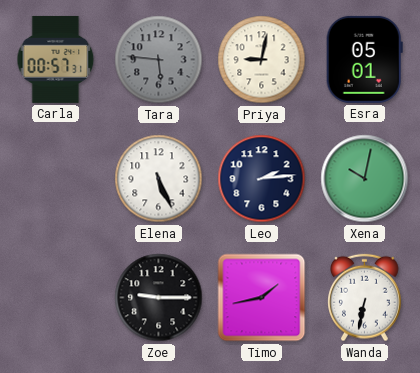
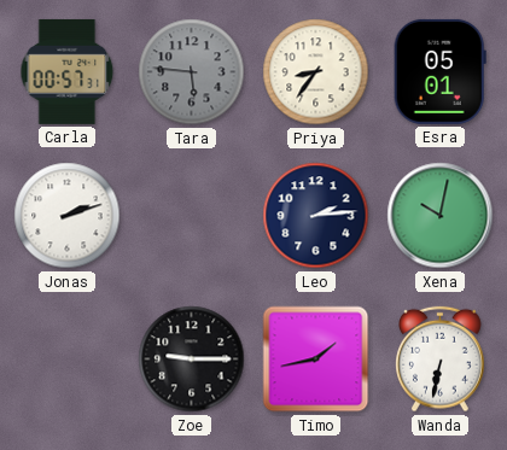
Priya: 9:02 -> 8:36
Jonas: none -> 2:12
Elena: 5:26 -> none
